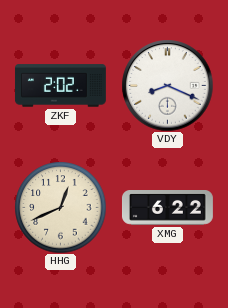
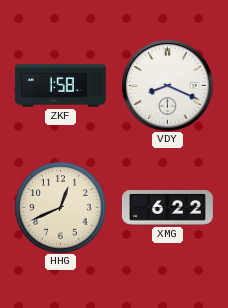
ZKF: 2:02 -> 1:58
